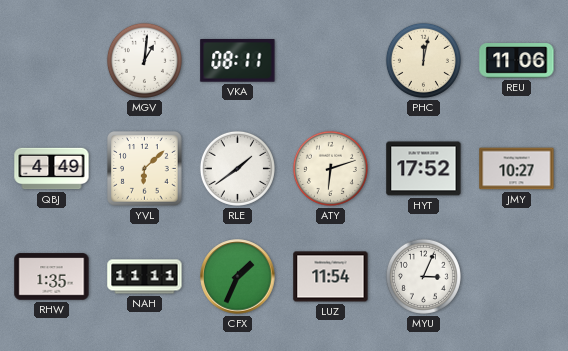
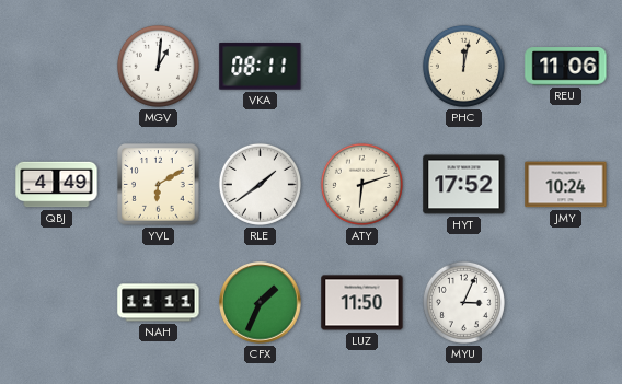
YVL: 6:08 -> 6:10
JMY: 10:27 -> 10:24
RHW: 1:35 -> none
LUZ: 11:54 -> 11:50
